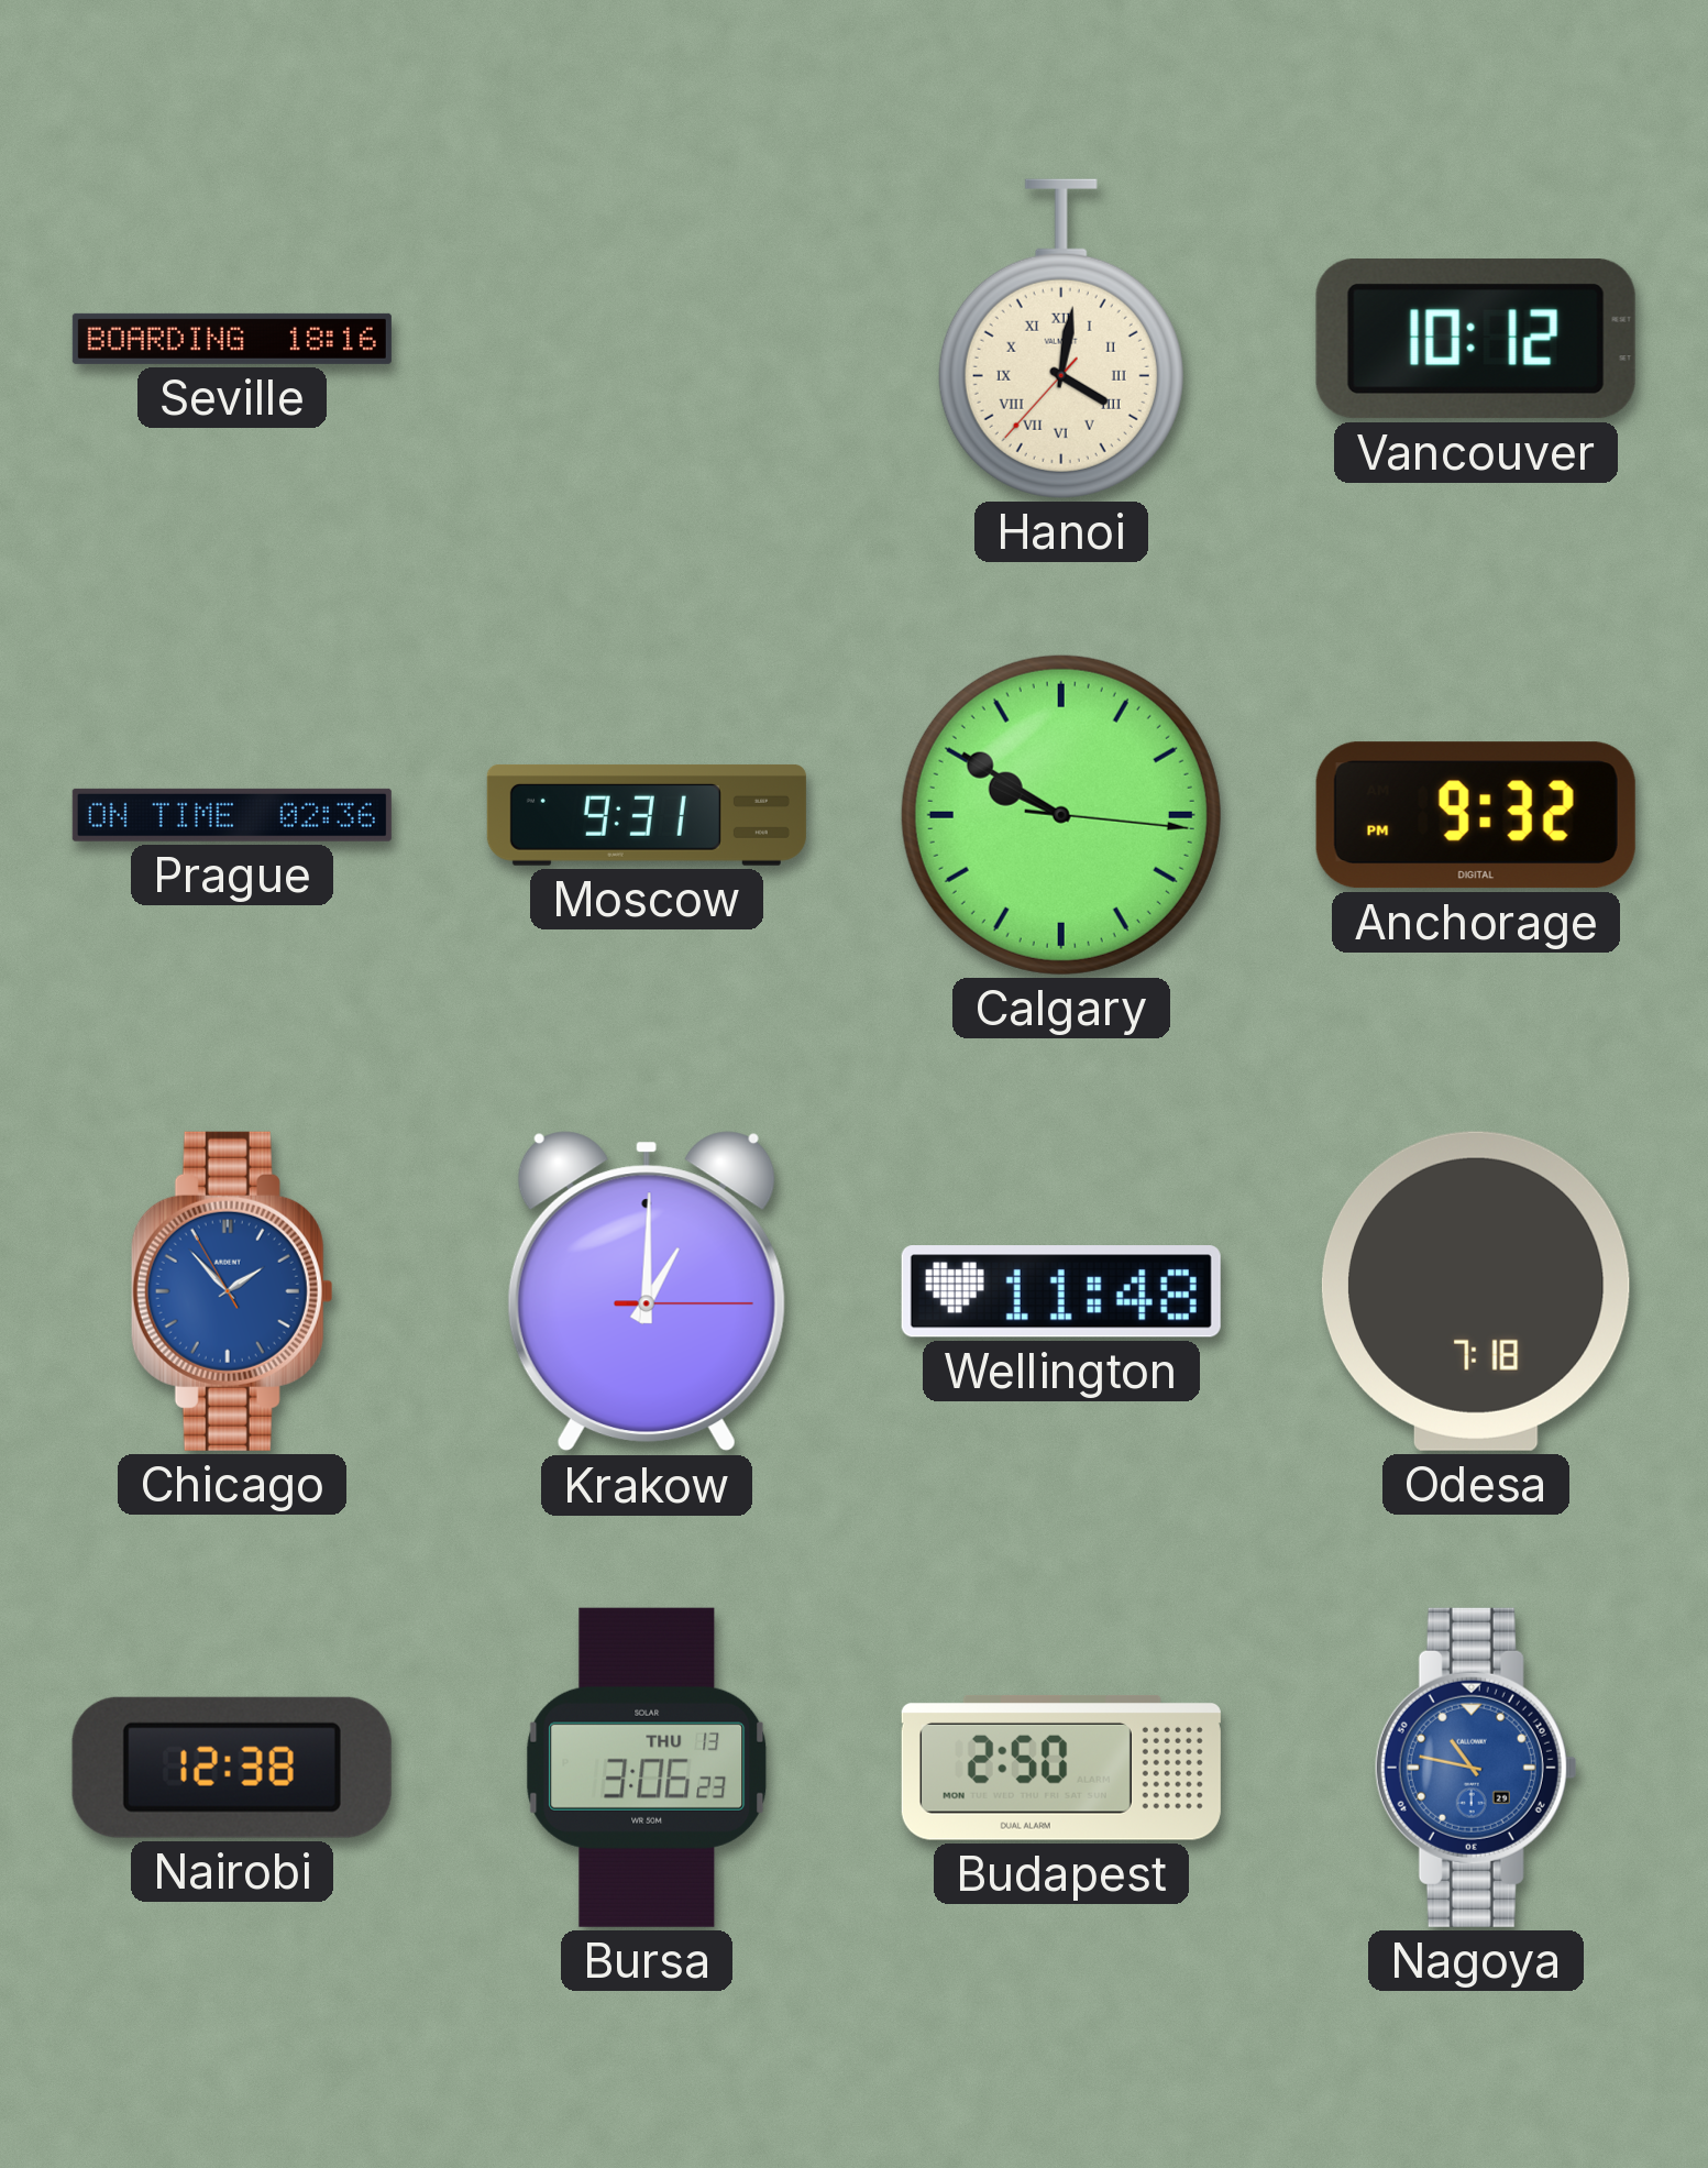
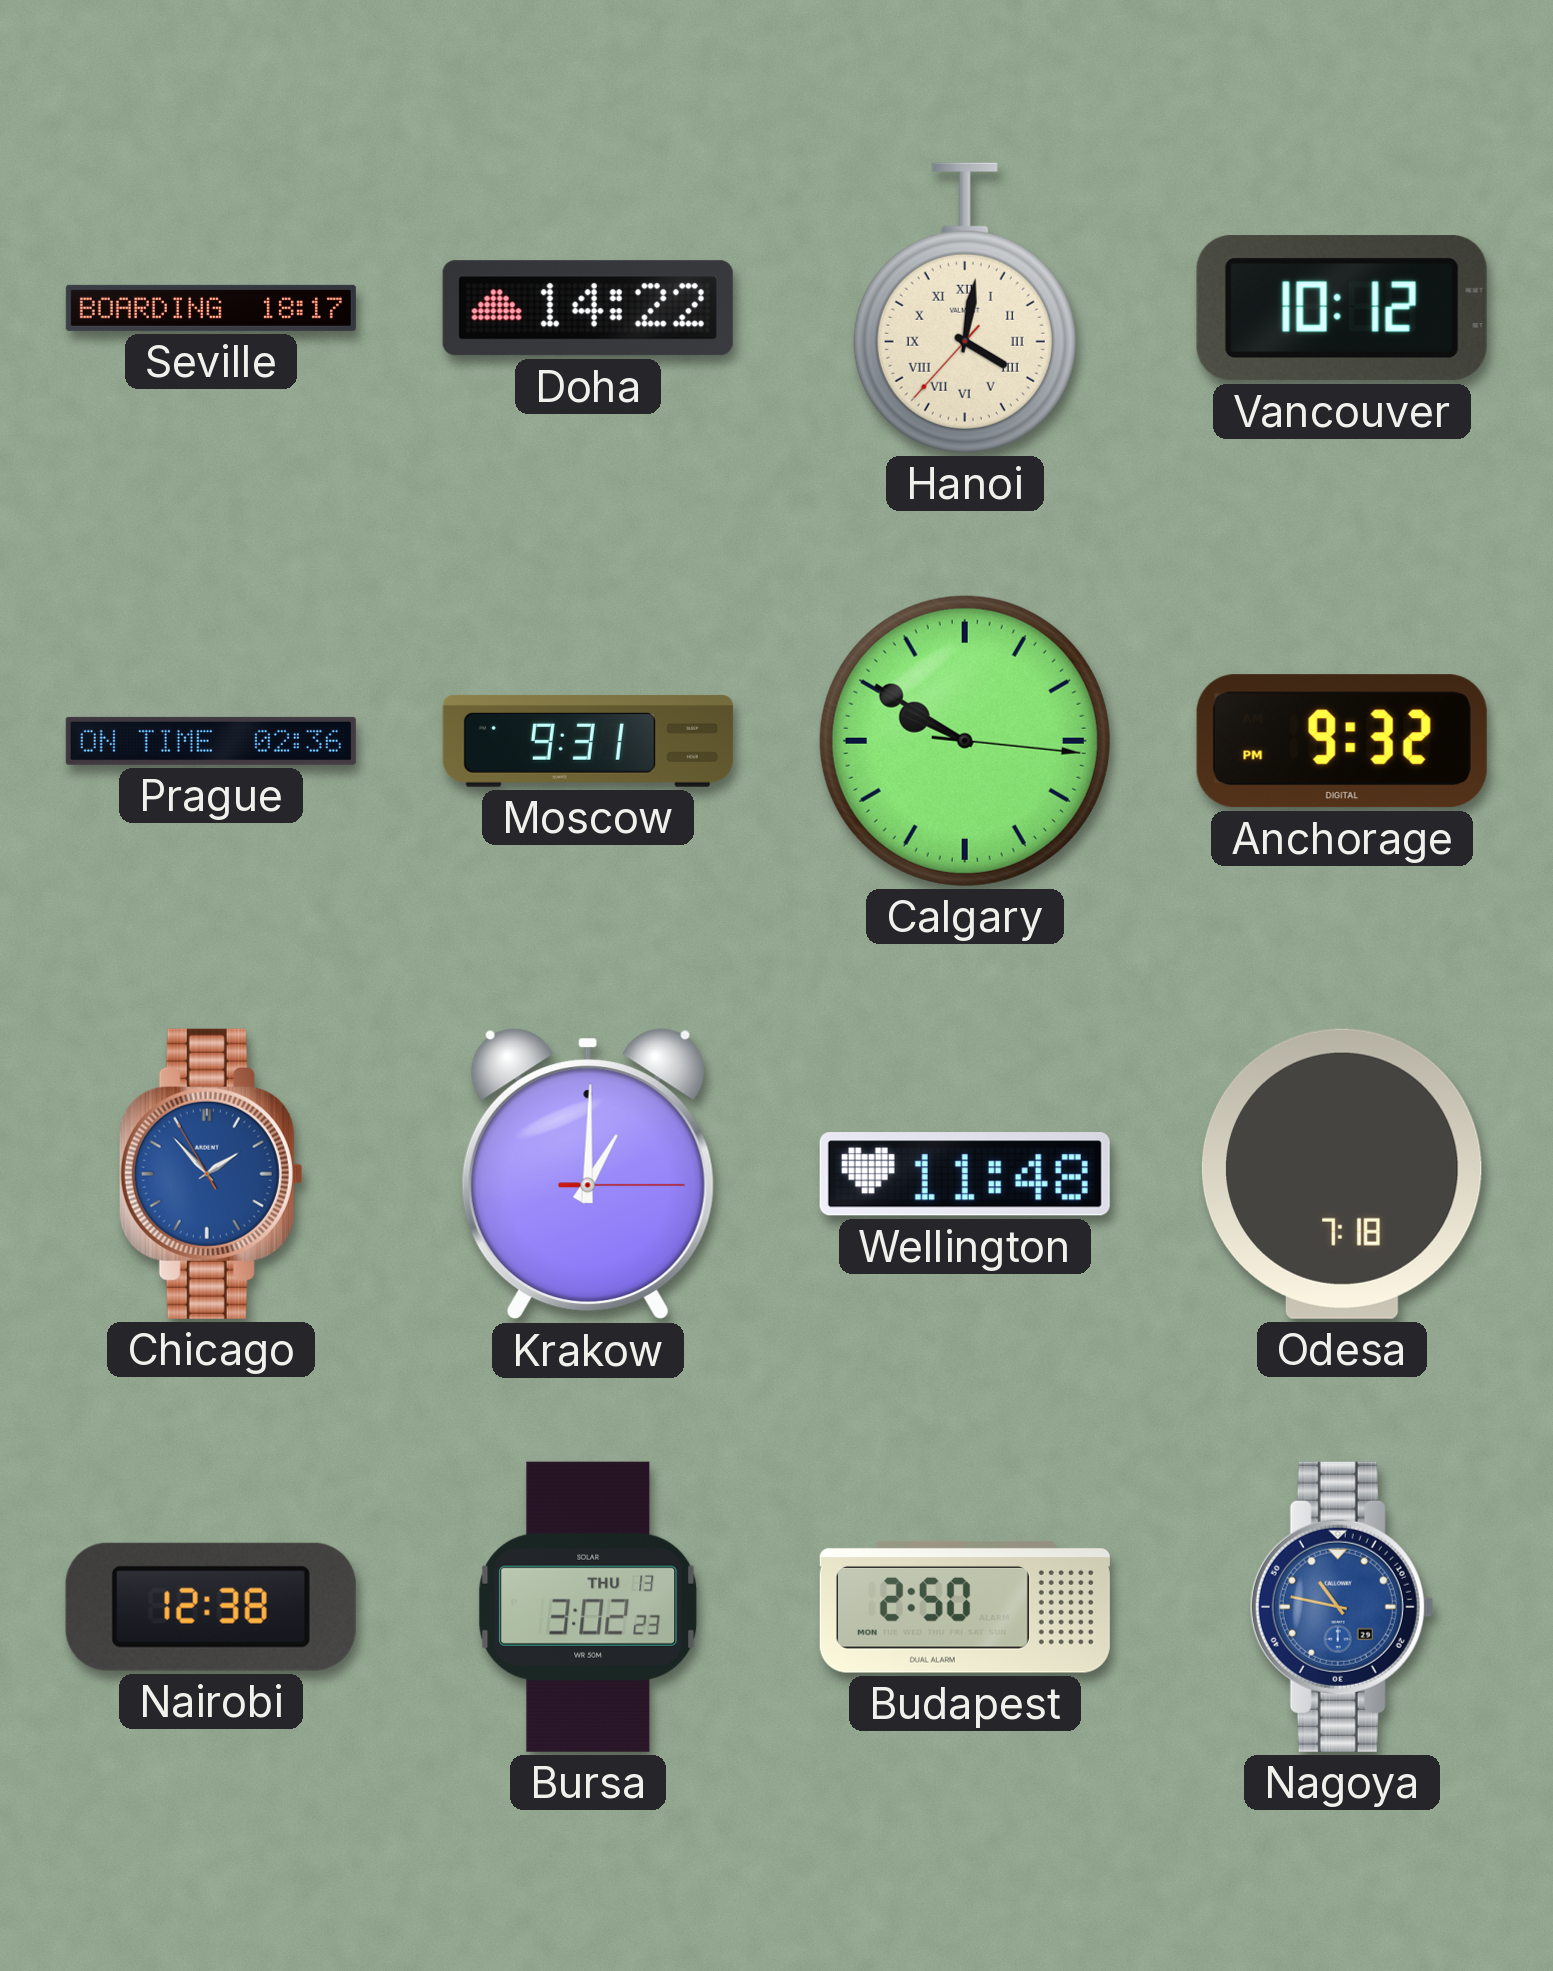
Seville: 18:16 -> 18:17
Doha: none -> 14:22
Bursa: 3:06 -> 3:02
